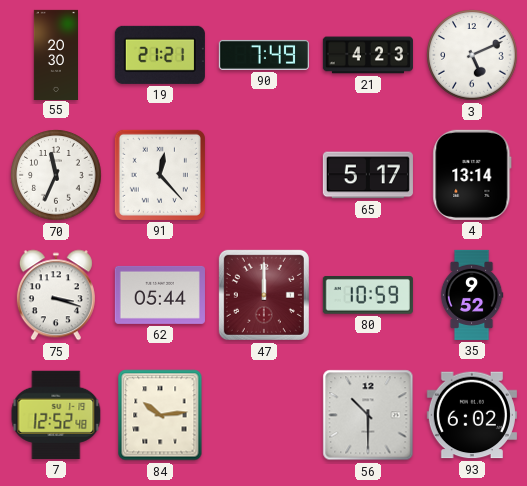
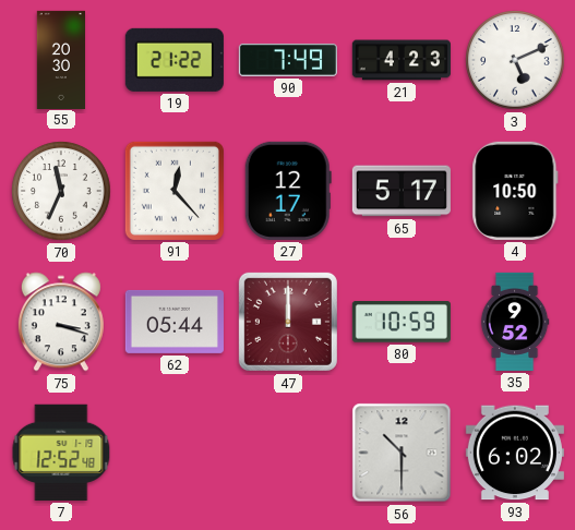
19: 21:21 -> 21:22
27: none -> 12:17
4: 13:14 -> 10:50
84: 10:14 -> none
